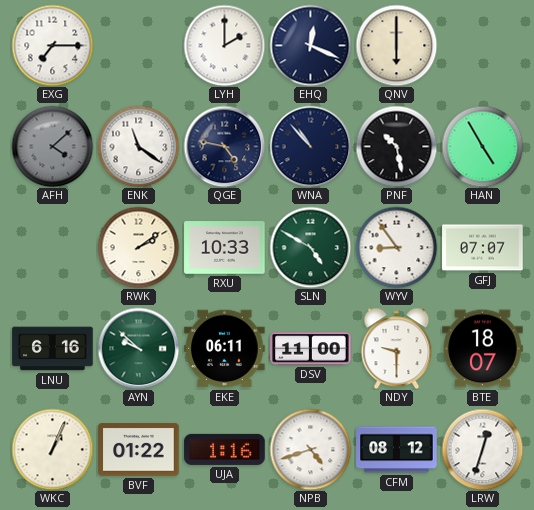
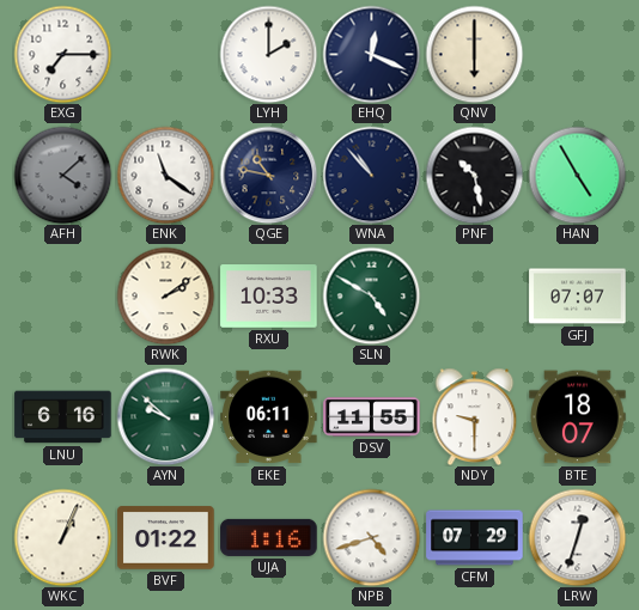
QGE: 4:47 -> 10:47
WYV: 8:54 -> none
DSV: 11:00 -> 11:55
CFM: 08:12 -> 07:29
